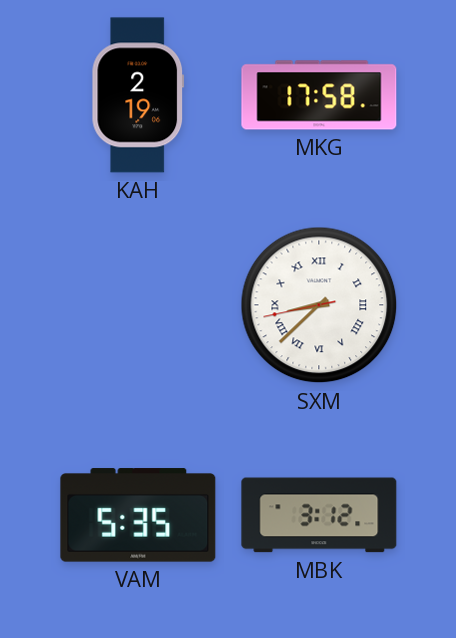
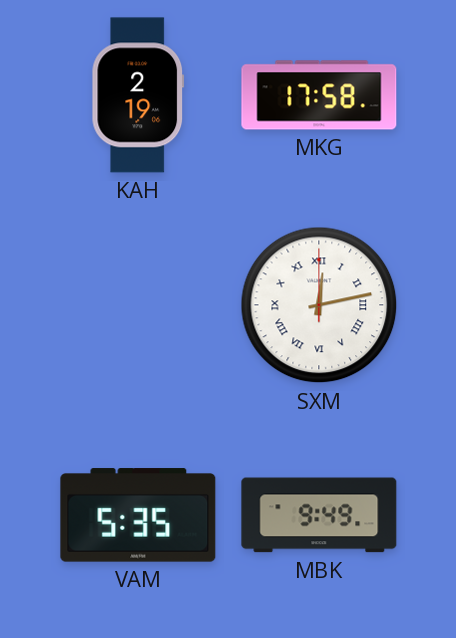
SXM: 8:37 -> 12:13
MBK: 3:12 -> 9:49
